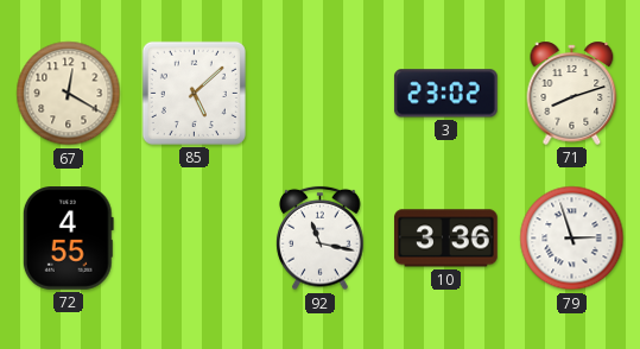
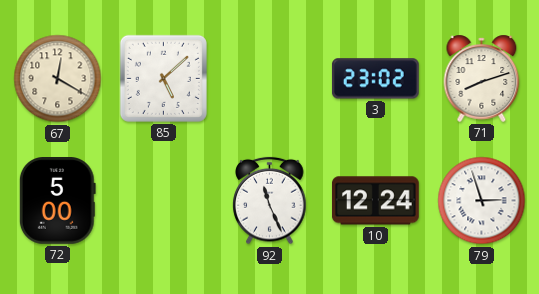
72: 4:55 -> 5:00
92: 11:17 -> 11:26
10: 3:36 -> 12:24
